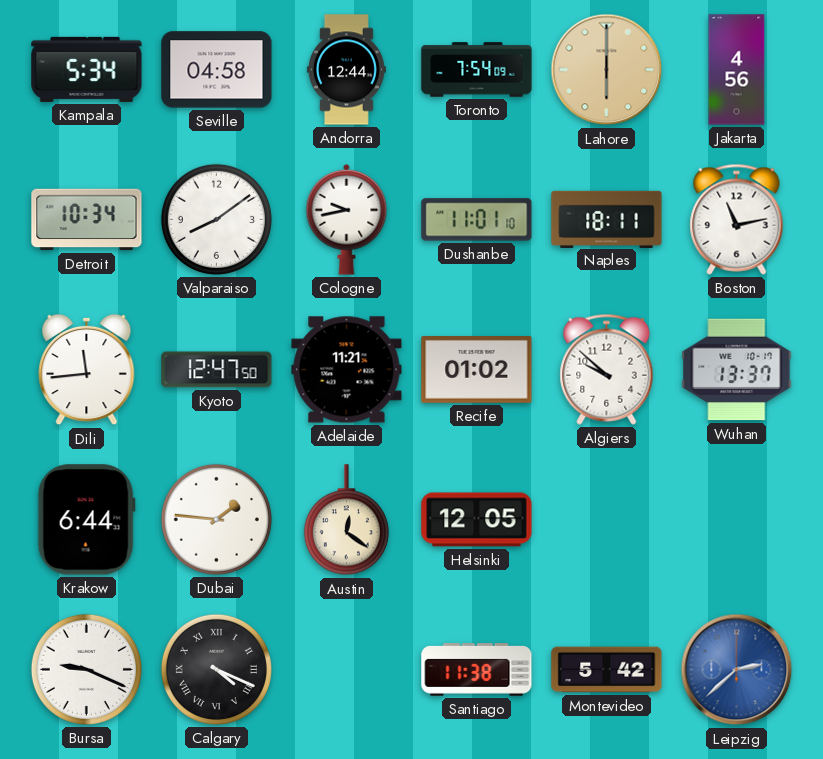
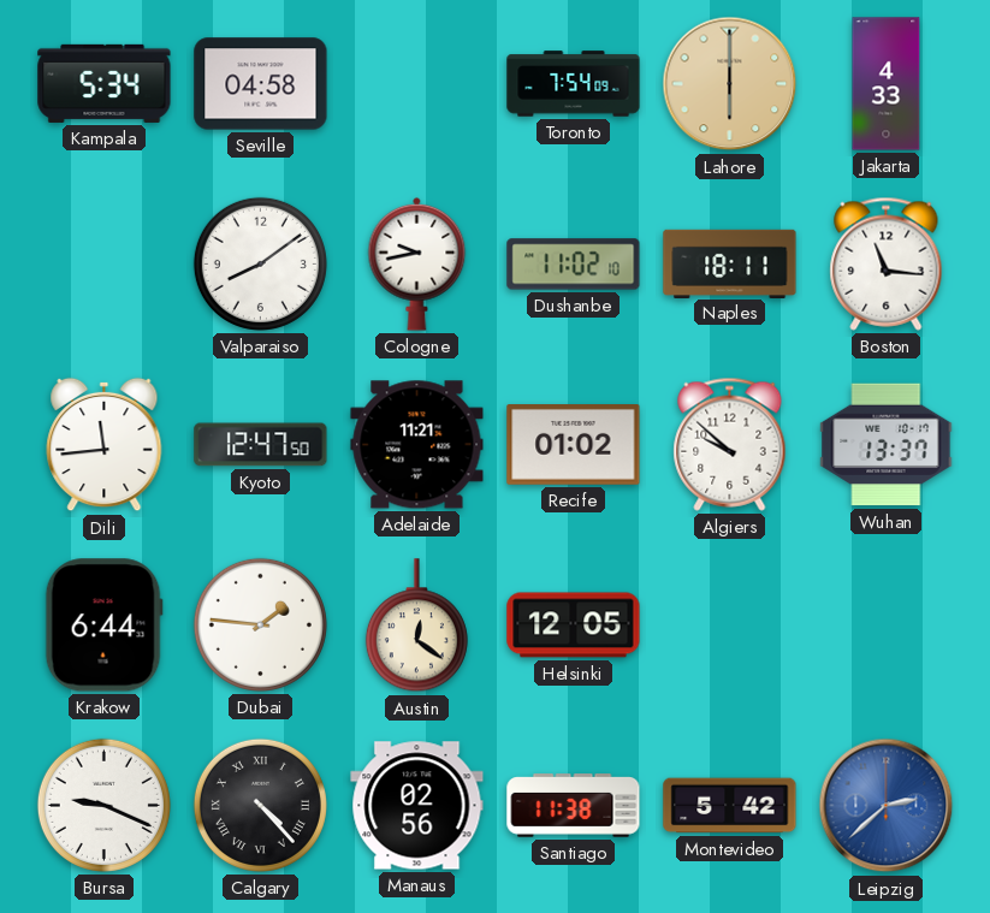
Andorra: 12:44 -> none
Jakarta: 4:56 -> 4:33
Detroit: 10:34 -> none
Dushanbe: 11:01 -> 11:02
Boston: 11:13 -> 11:16
Calgary: 4:19 -> 4:23
Manaus: none -> 02:56
